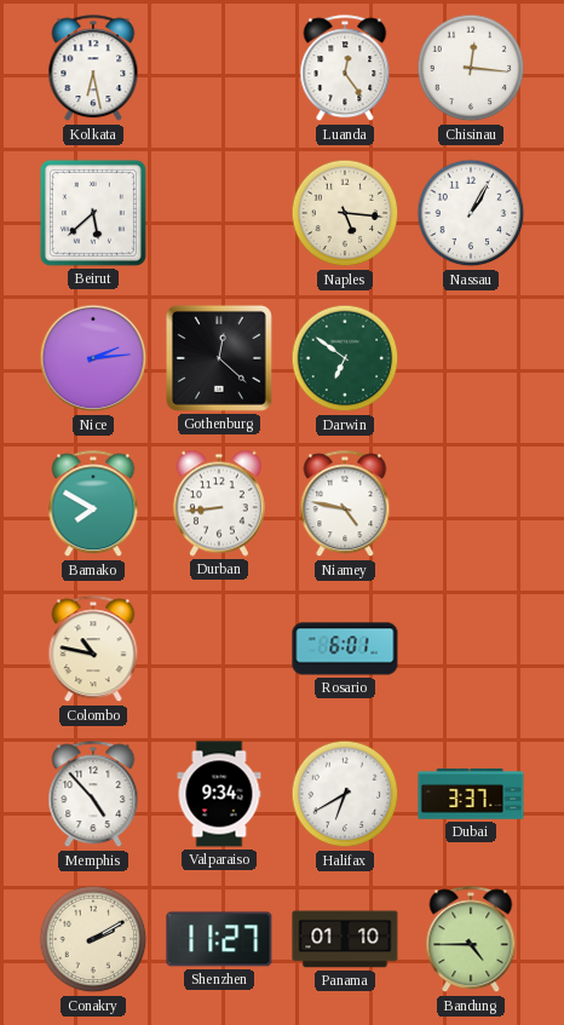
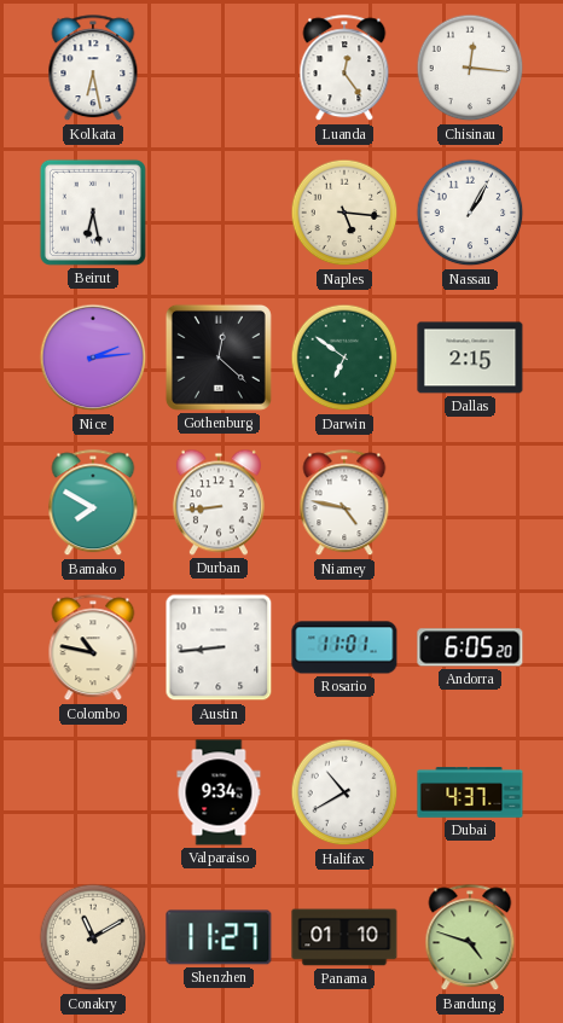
Beirut: 5:38 -> 6:28
Dallas: none -> 2:15
Austin: none -> 8:44
Rosario: 6:01 -> 11:01
Andorra: none -> 6:05
Memphis: 4:53 -> none
Halifax: 6:40 -> 10:40
Dubai: 3:37 -> 4:37
Conakry: 2:10 -> 11:10
Bandung: 4:45 -> 4:48
